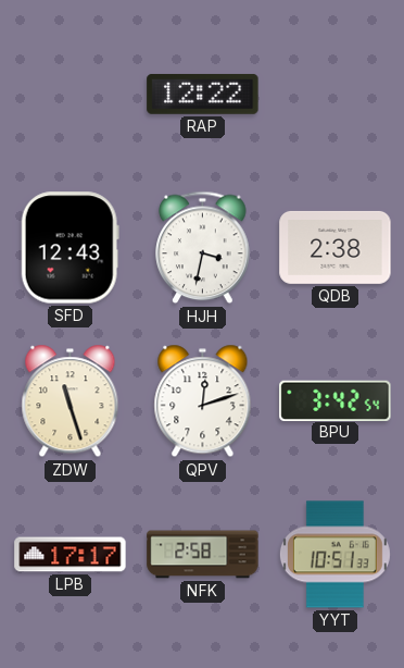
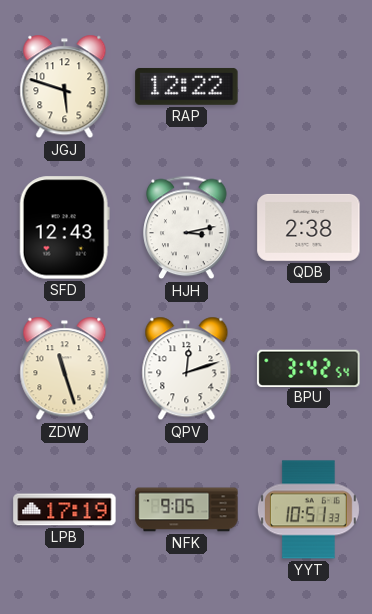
JGJ: none -> 5:48
HJH: 3:32 -> 3:13
LPB: 17:17 -> 17:19
NFK: 2:58 -> 9:05
